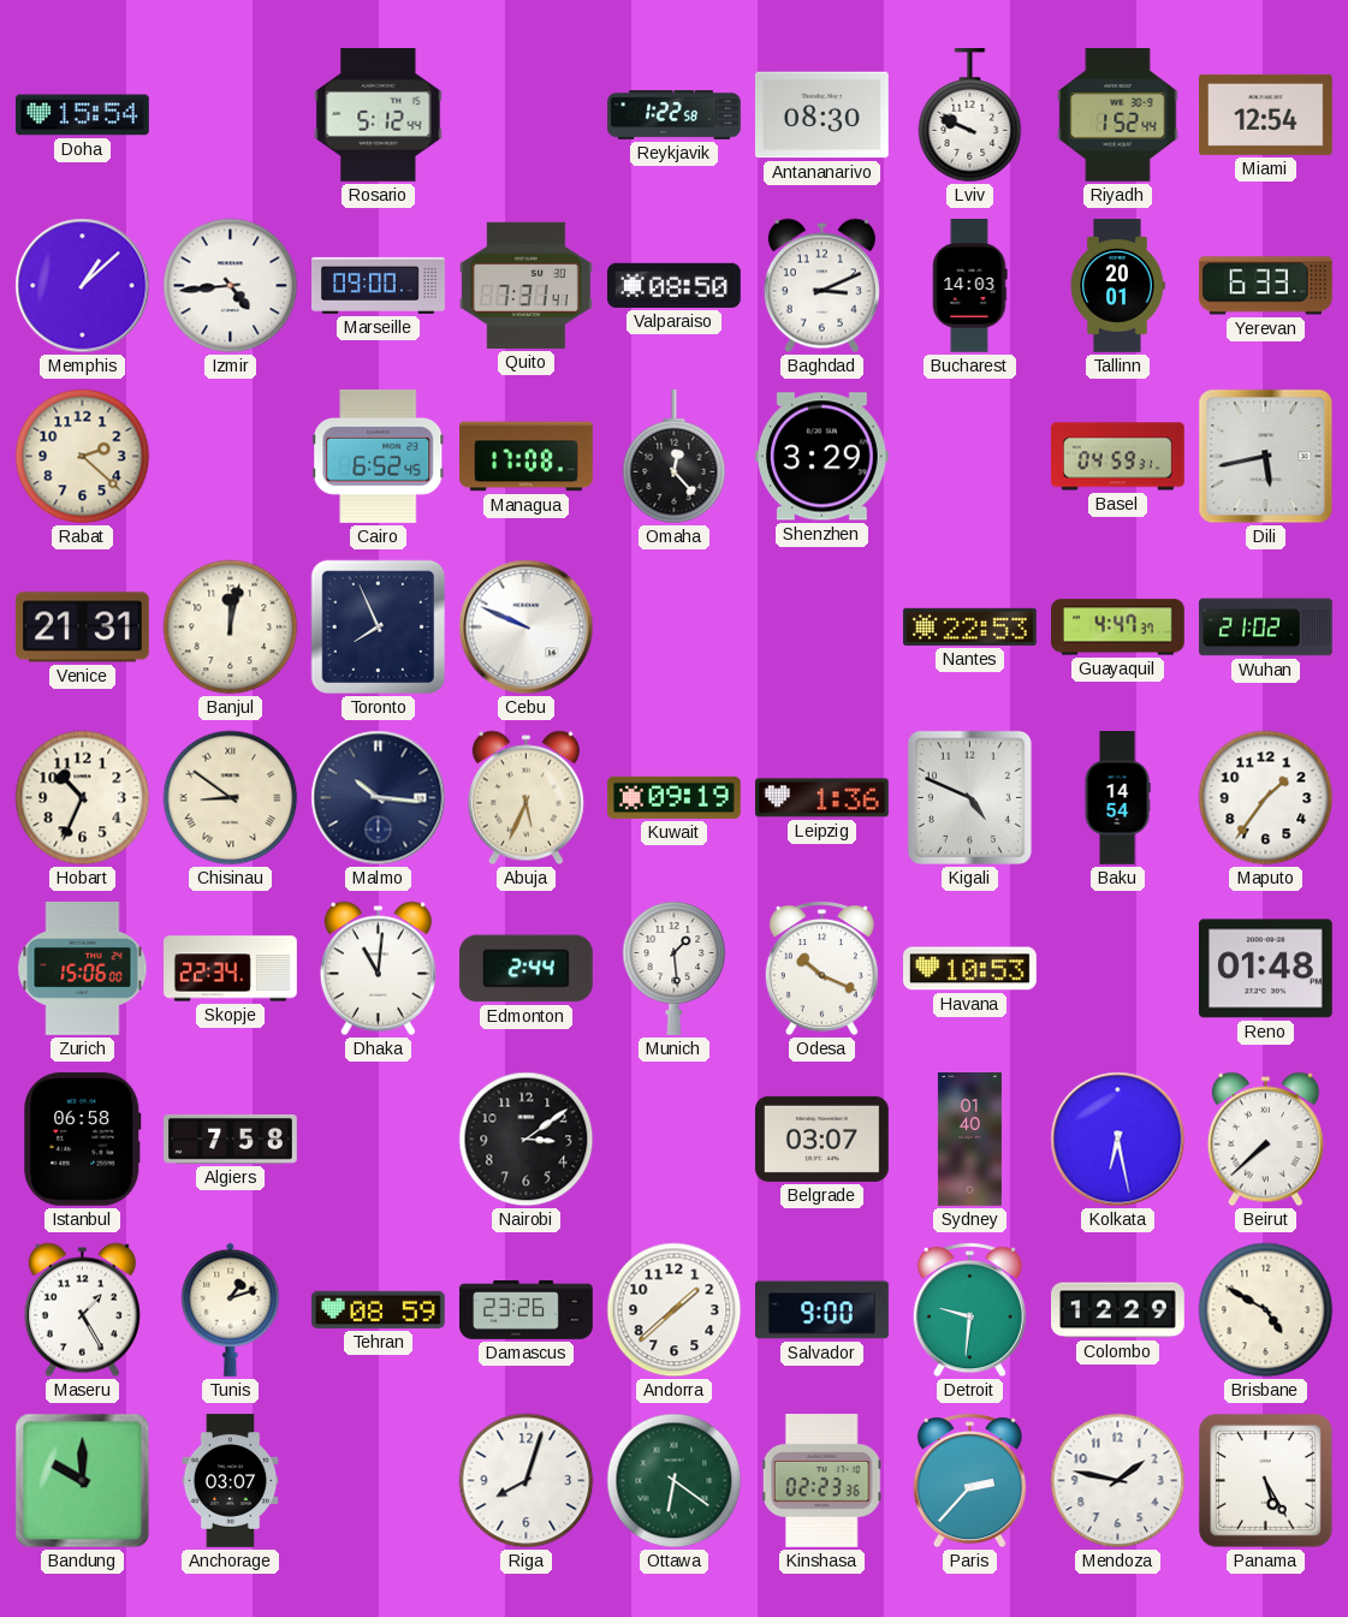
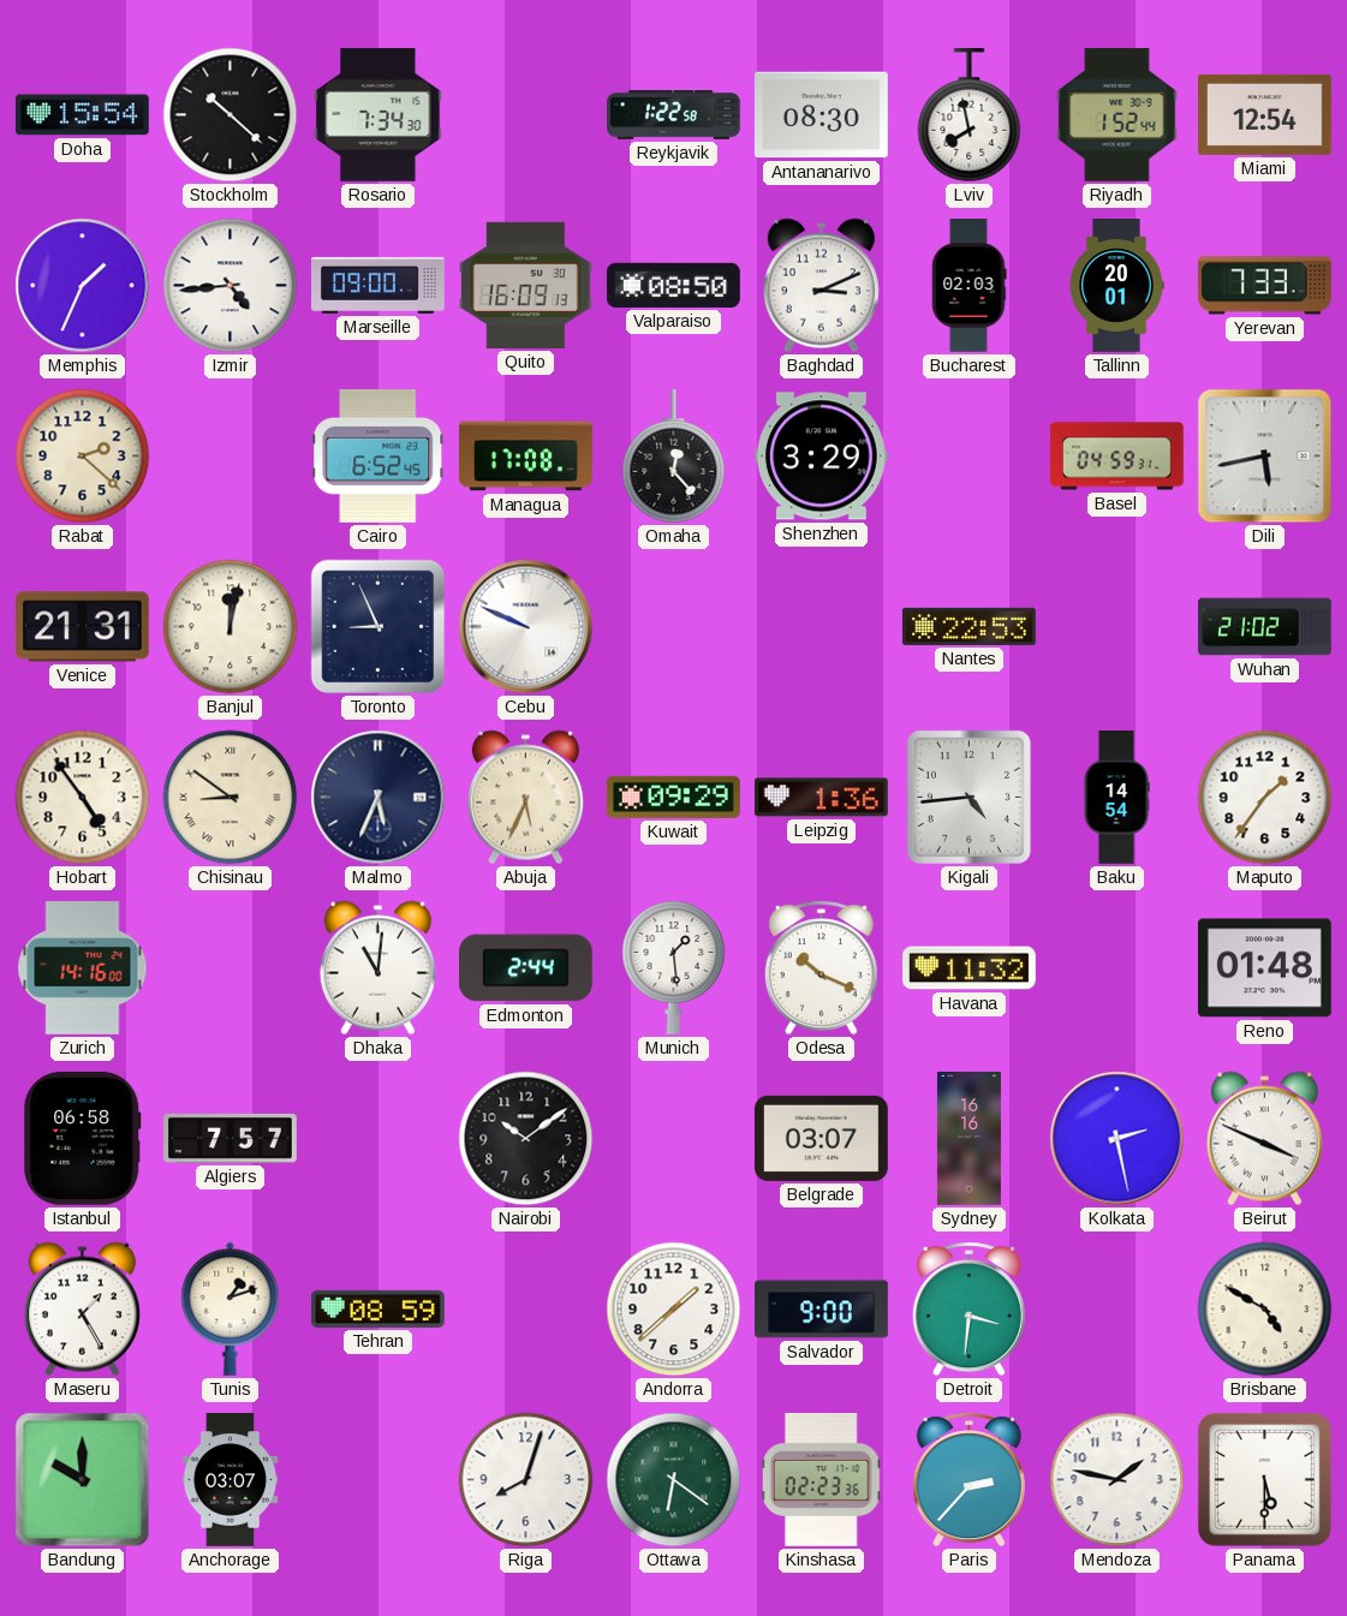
Stockholm: none -> 10:22
Rosario: 5:12 -> 7:34
Lviv: 9:49 -> 7:58
Memphis: 1:08 -> 1:34
Quito: 7:31 -> 16:09
Bucharest: 14:03 -> 02:03
Yerevan: 6:33 -> 7:33
Toronto: 7:56 -> 8:56
Guayaquil: 4:47 -> none
Hobart: 10:34 -> 4:54
Malmo: 10:16 -> 5:34
Kuwait: 09:19 -> 09:29
Kigali: 4:49 -> 4:44
Zurich: 15:06 -> 14:16
Skopje: 22:34 -> none
Havana: 10:53 -> 11:32
Algiers: 7:58 -> 7:57
Nairobi: 3:09 -> 10:09
Sydney: 01:40 -> 16:16
Kolkata: 6:28 -> 2:28
Beirut: 7:38 -> 3:49
Damascus: 23:26 -> none
Detroit: 9:31 -> 3:31
Colombo: 12:29 -> none
Panama: 5:25 -> 5:30
